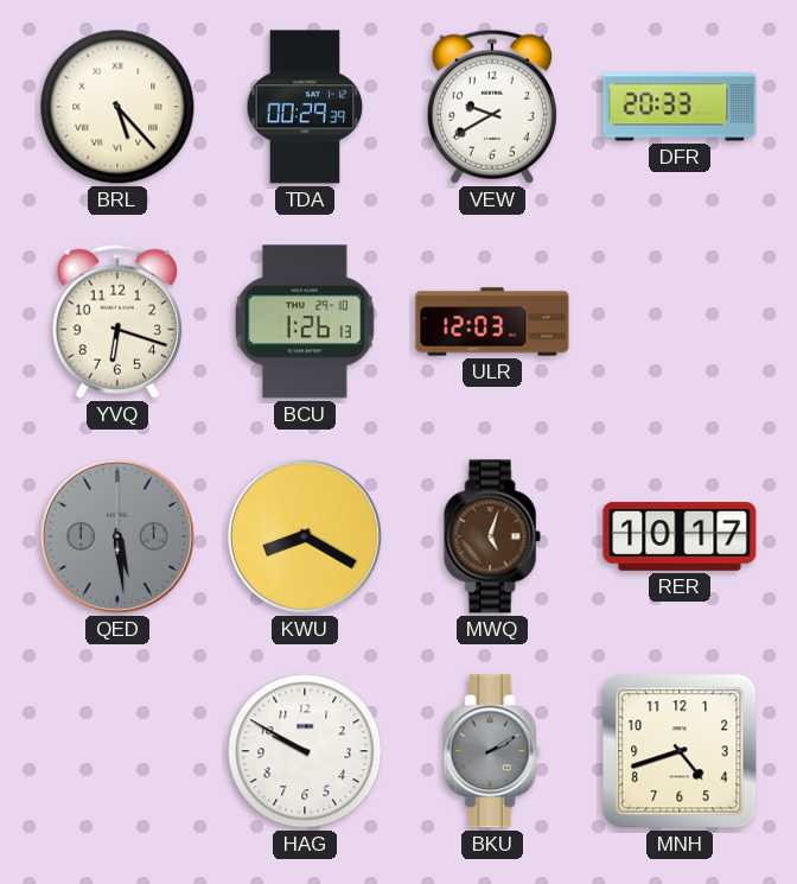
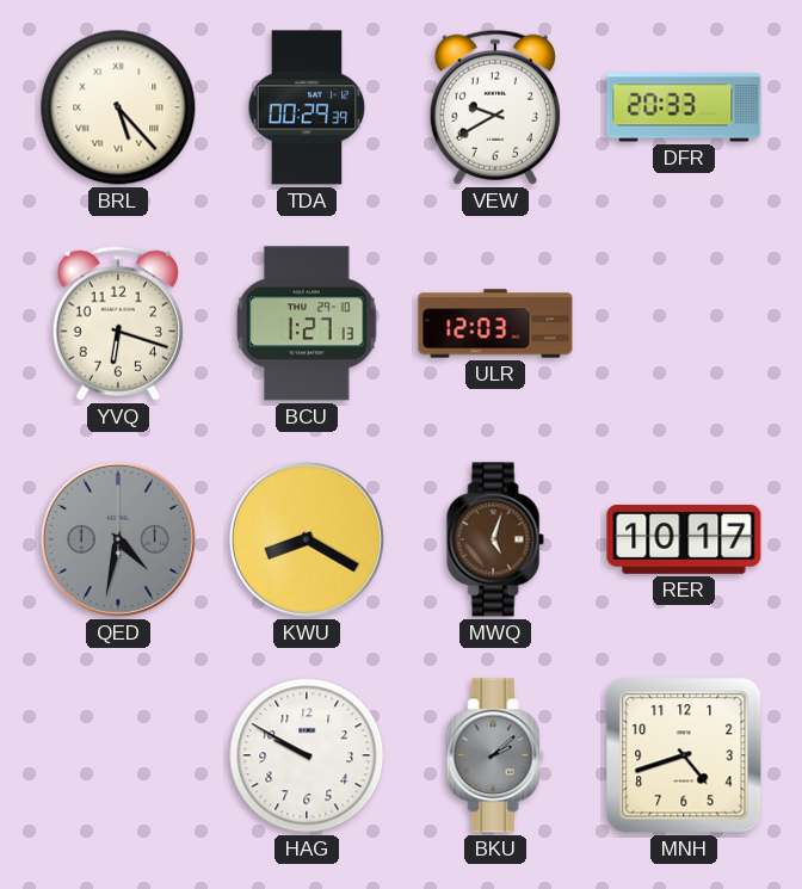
BCU: 1:26 -> 1:27
QED: 5:29 -> 4:32
BKU: 2:10 -> 2:08
